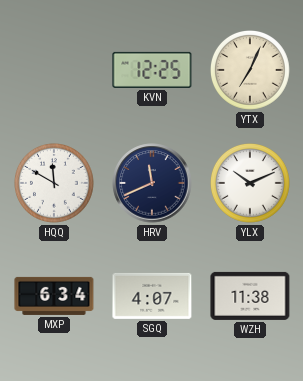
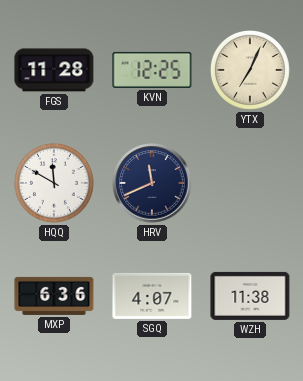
FGS: none -> 11:28
YLX: 10:11 -> none
MXP: 6:34 -> 6:36
